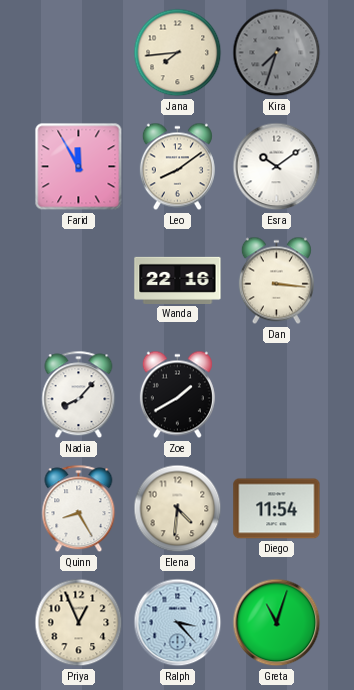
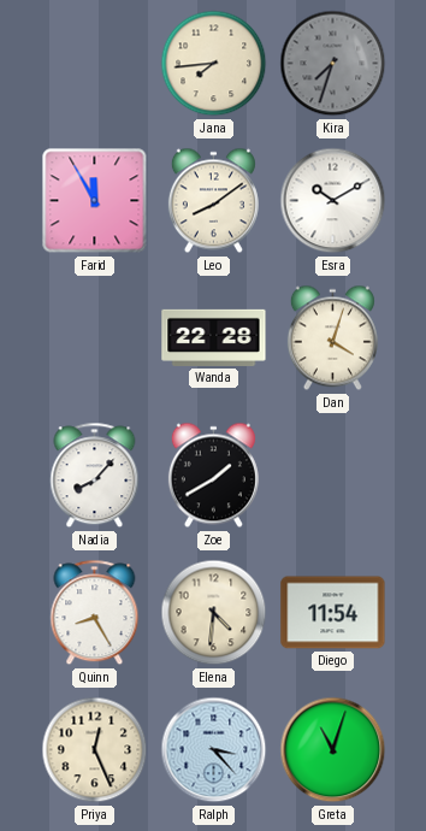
Esra: 10:09 -> 10:10
Wanda: 22:16 -> 22:28
Dan: 3:16 -> 4:03
Priya: 12:56 -> 12:26
